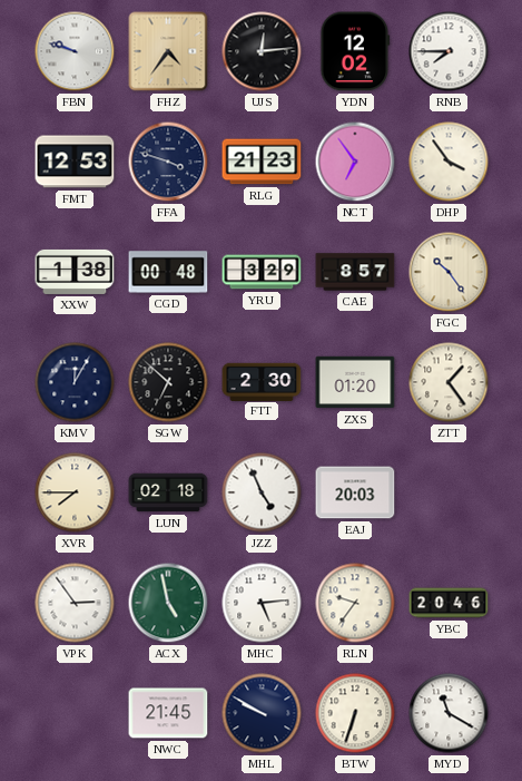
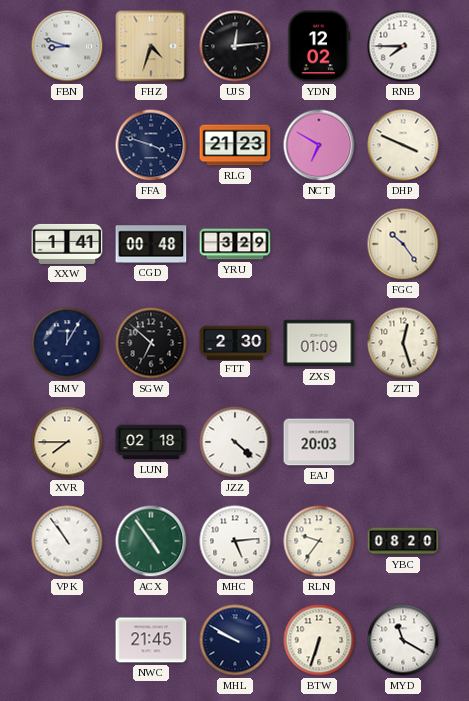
FBN: 9:48 -> 8:48
FHZ: 4:36 -> 4:33
FMT: 12:53 -> none
NCT: 6:54 -> 6:50
DHP: 3:54 -> 3:49
XXW: 1:38 -> 1:41
CAE: 8:57 -> none
ZXS: 01:20 -> 01:09
ZTT: 1:24 -> 12:27
JZZ: 4:56 -> 4:22
VPK: 2:54 -> 10:54
ACX: 4:58 -> 4:54
YBC: 20:46 -> 08:20
